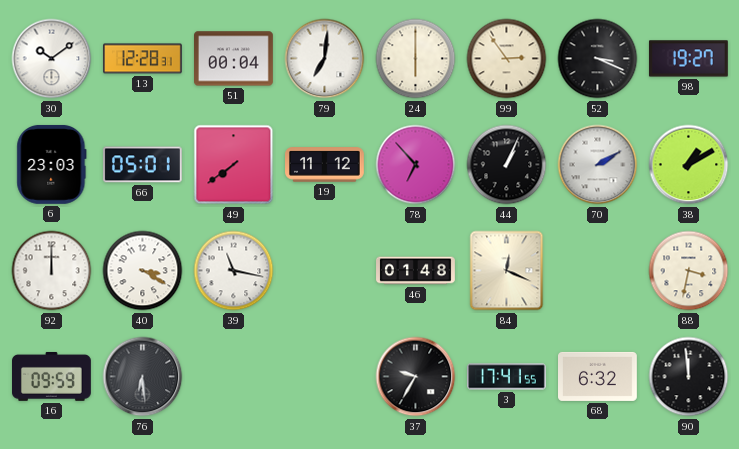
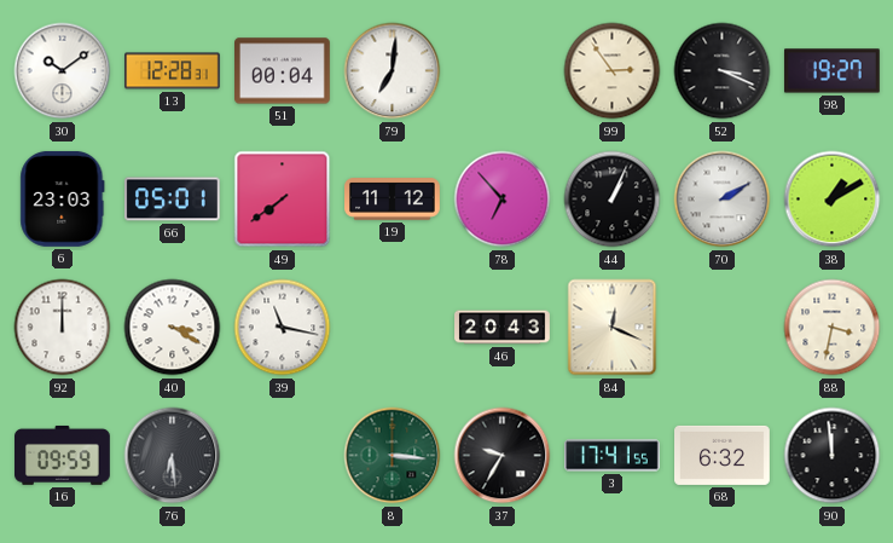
24: 6:00 -> none
46: 01:48 -> 20:43
8: none -> 3:16
